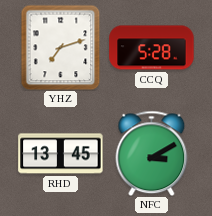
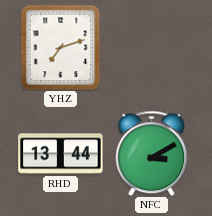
CCQ: 5:28 -> none
RHD: 13:45 -> 13:44
